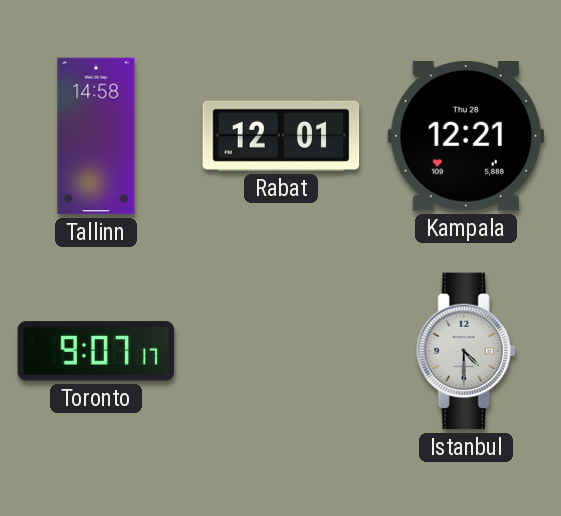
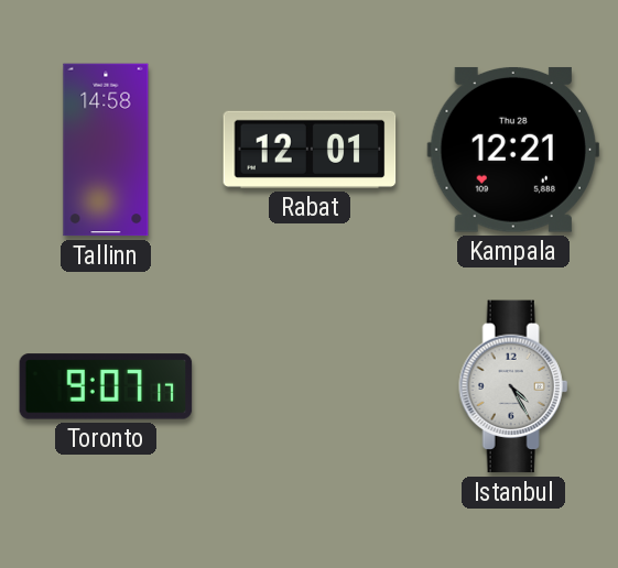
Istanbul: 4:30 -> 4:25
